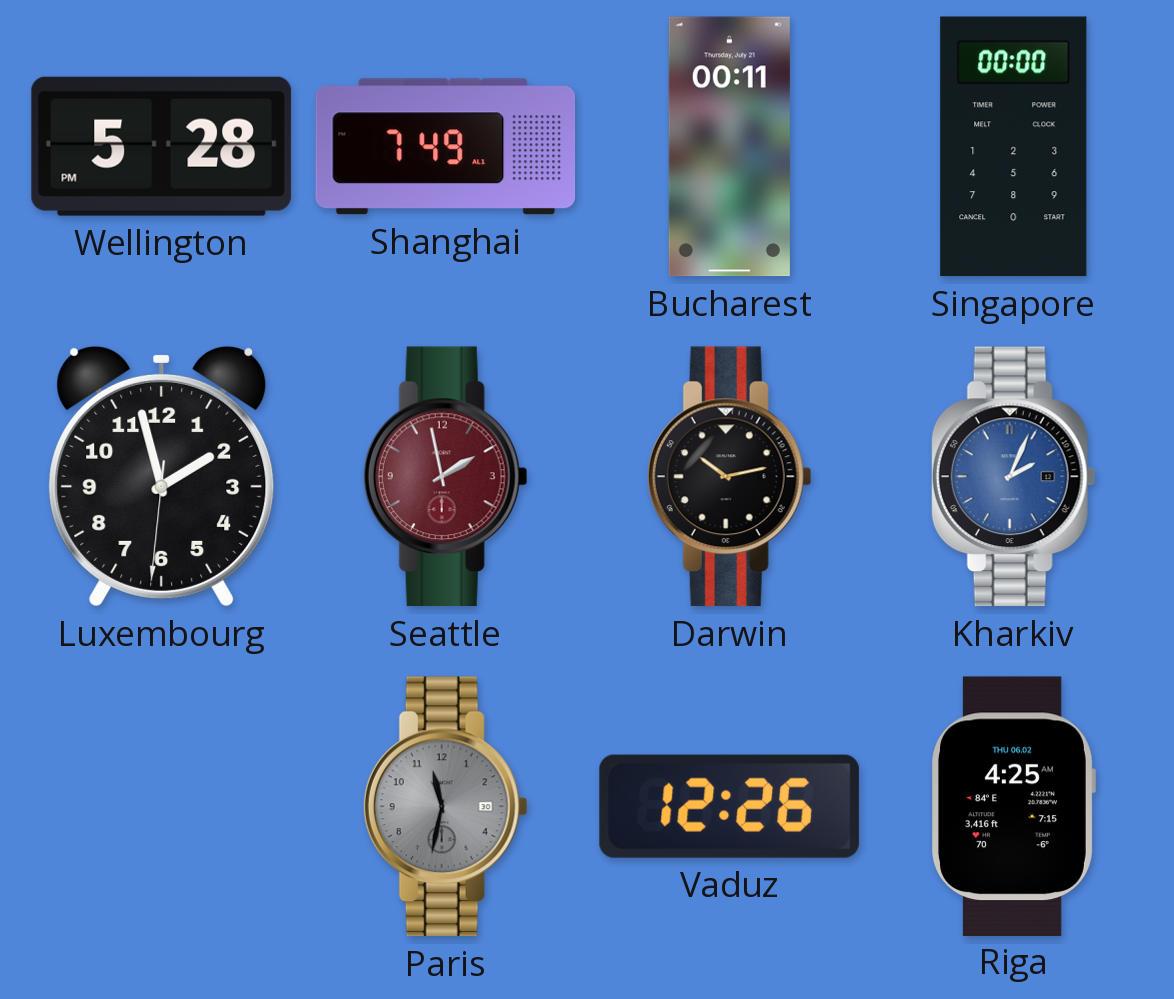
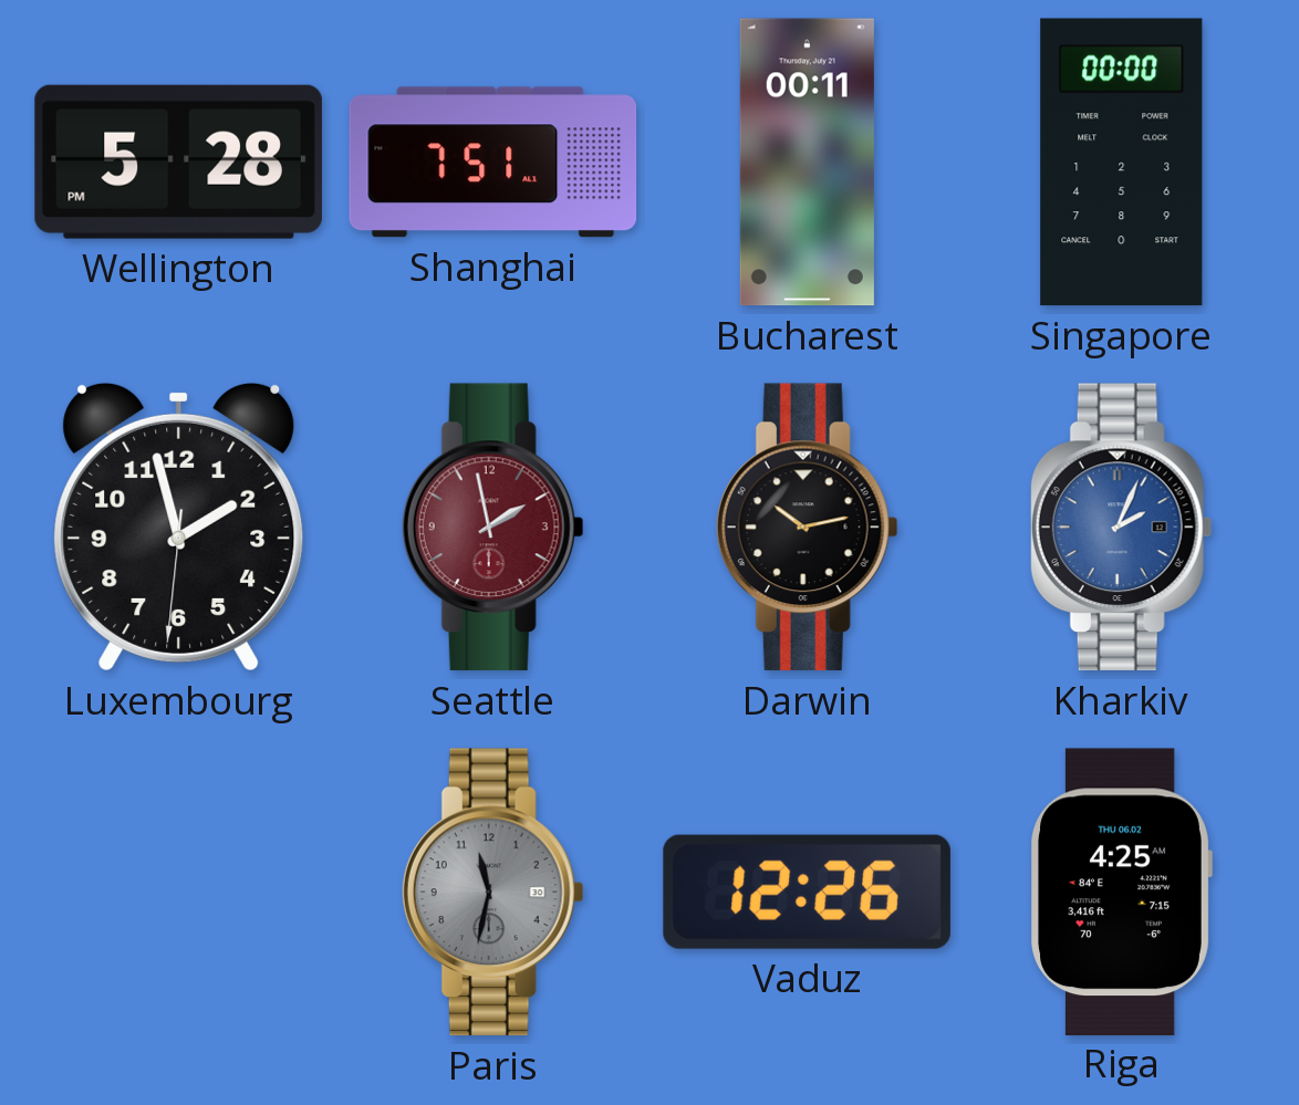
Shanghai: 7:49 -> 7:51
